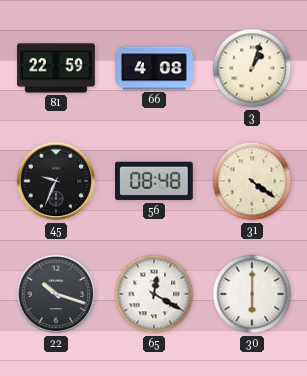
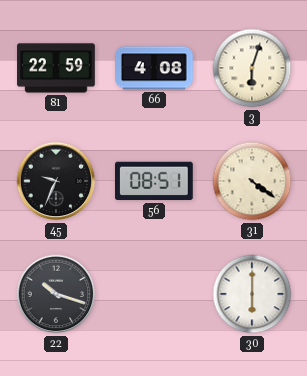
3: 1:03 -> 6:03
56: 08:48 -> 08:51
65: 12:20 -> none
